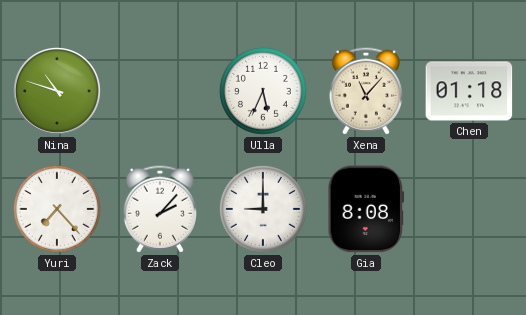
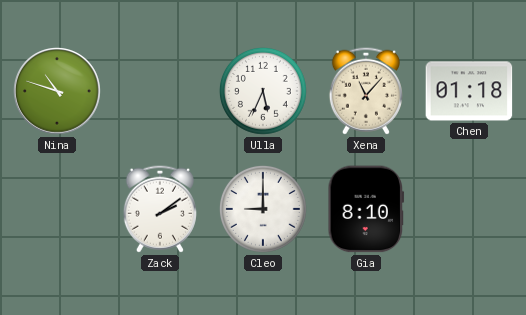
Yuri: 7:23 -> none
Zack: 2:07 -> 2:09
Gia: 8:08 -> 8:10
